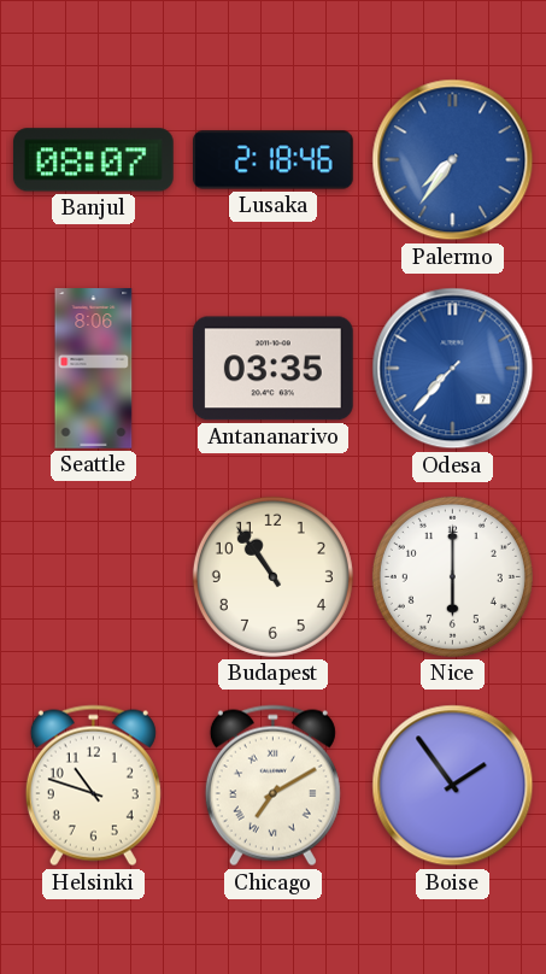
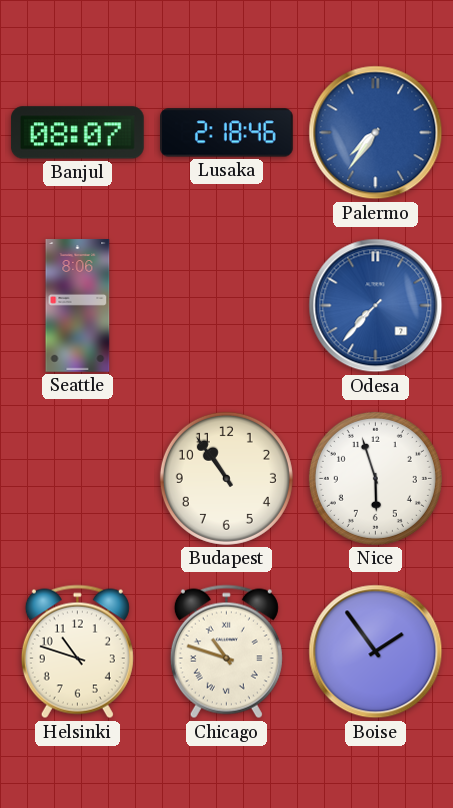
Antananarivo: 03:35 -> none
Nice: 6:00 -> 5:57
Chicago: 7:10 -> 10:48
